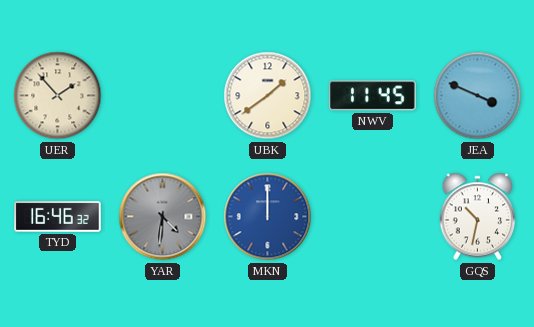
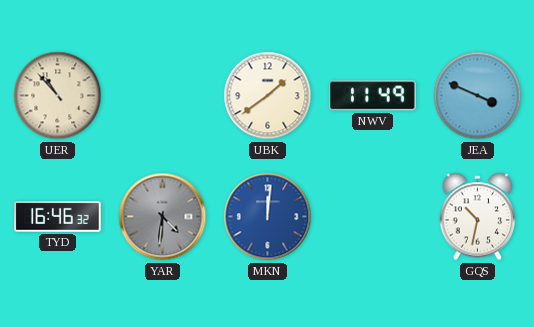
UER: 1:53 -> 10:53
NWV: 11:45 -> 11:49
MKN: 12:00 -> 12:01
